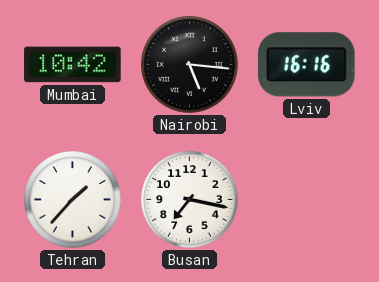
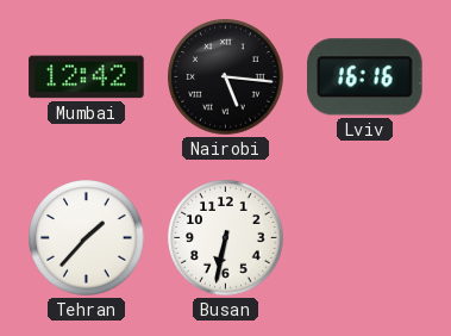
Mumbai: 10:42 -> 12:42
Busan: 7:17 -> 6:32
